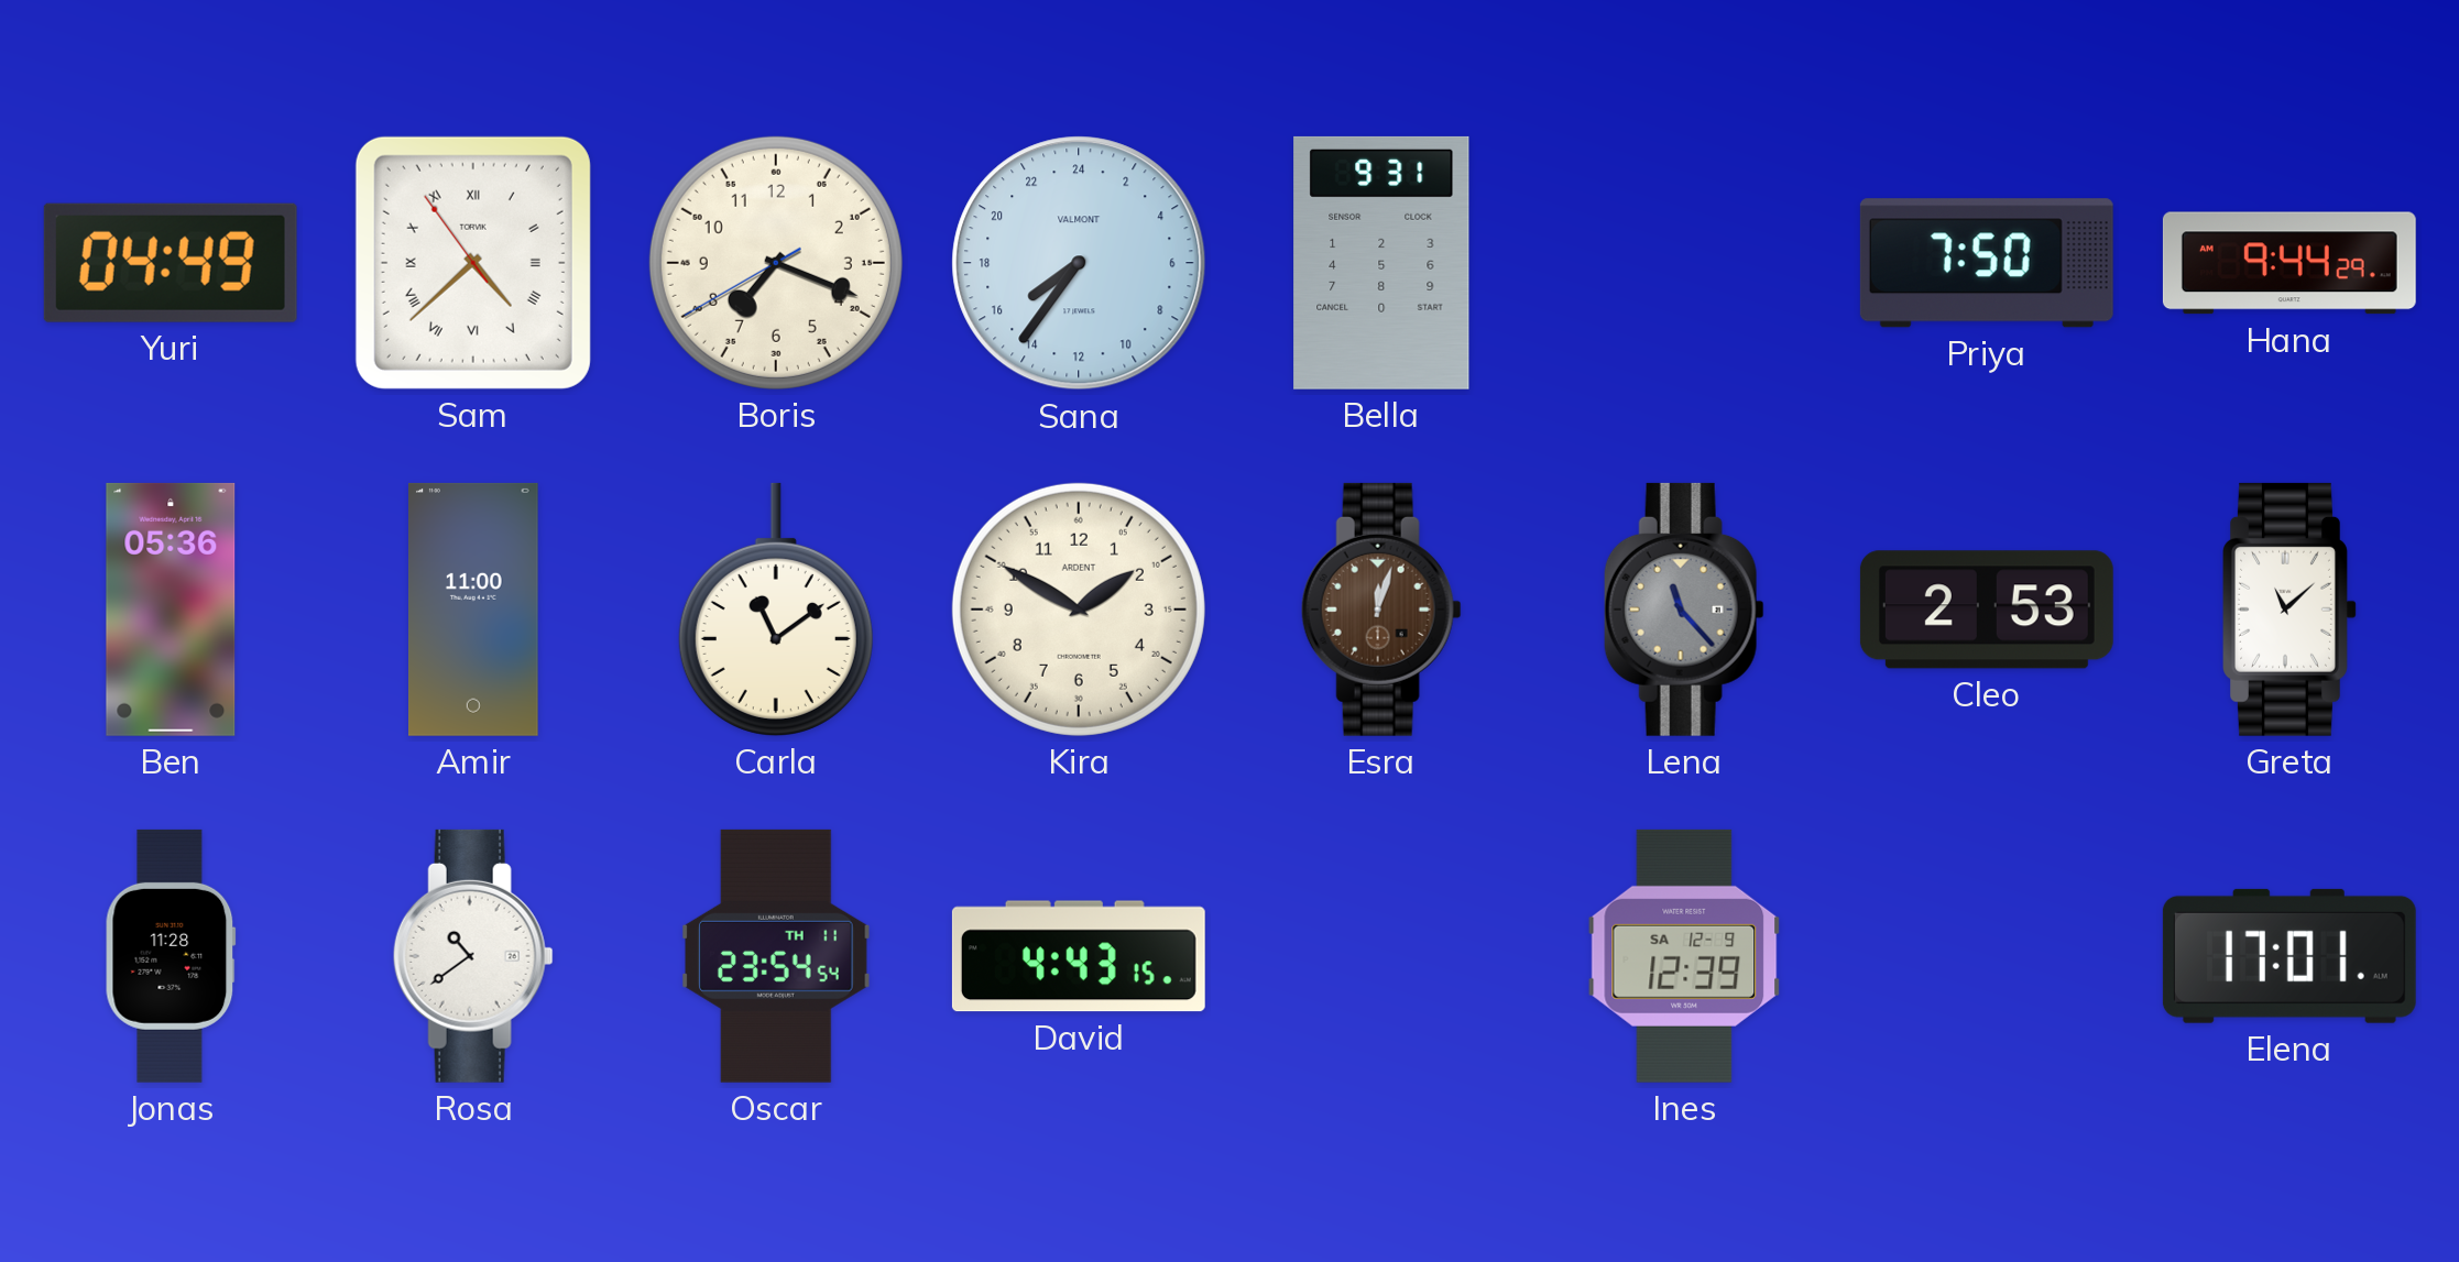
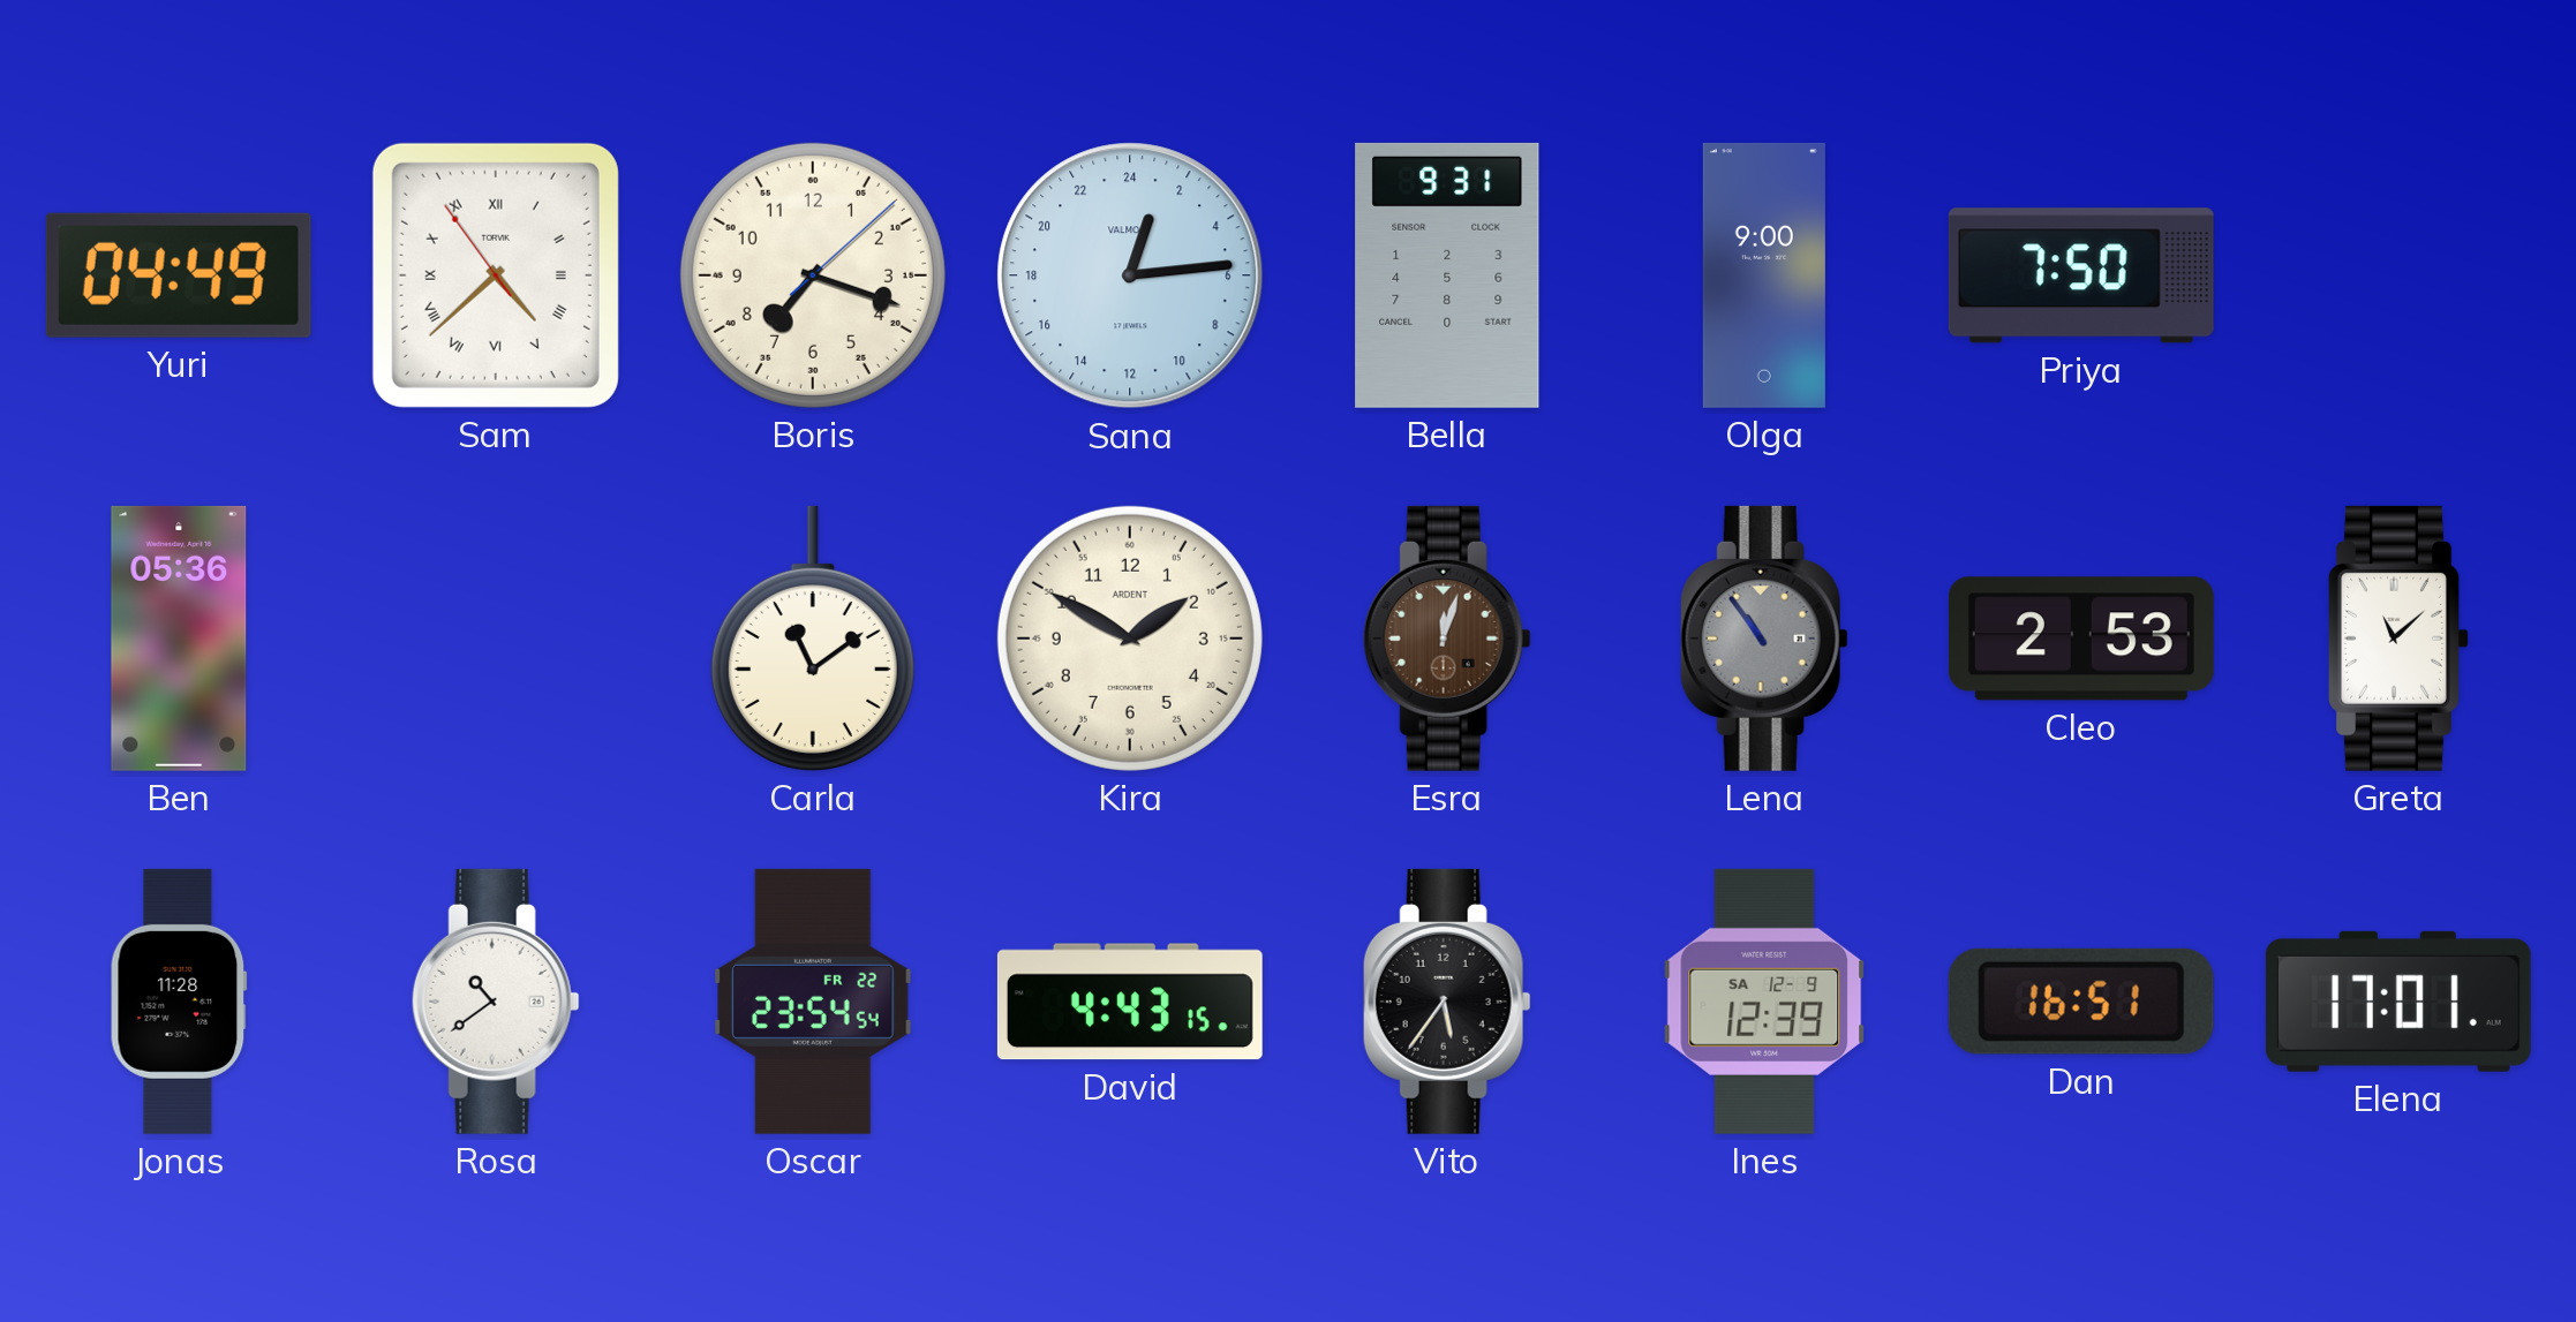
Boris: 7:18:40 -> 7:18:08
Sana: 15:36 -> 1:14
Olga: none -> 9:00
Hana: 9:44 -> none
Amir: 11:00 -> none
Lena: 11:23 -> 10:54
Oscar date: TH 11 -> FR 22
Vito: none -> 5:36
Dan: none -> 16:51
